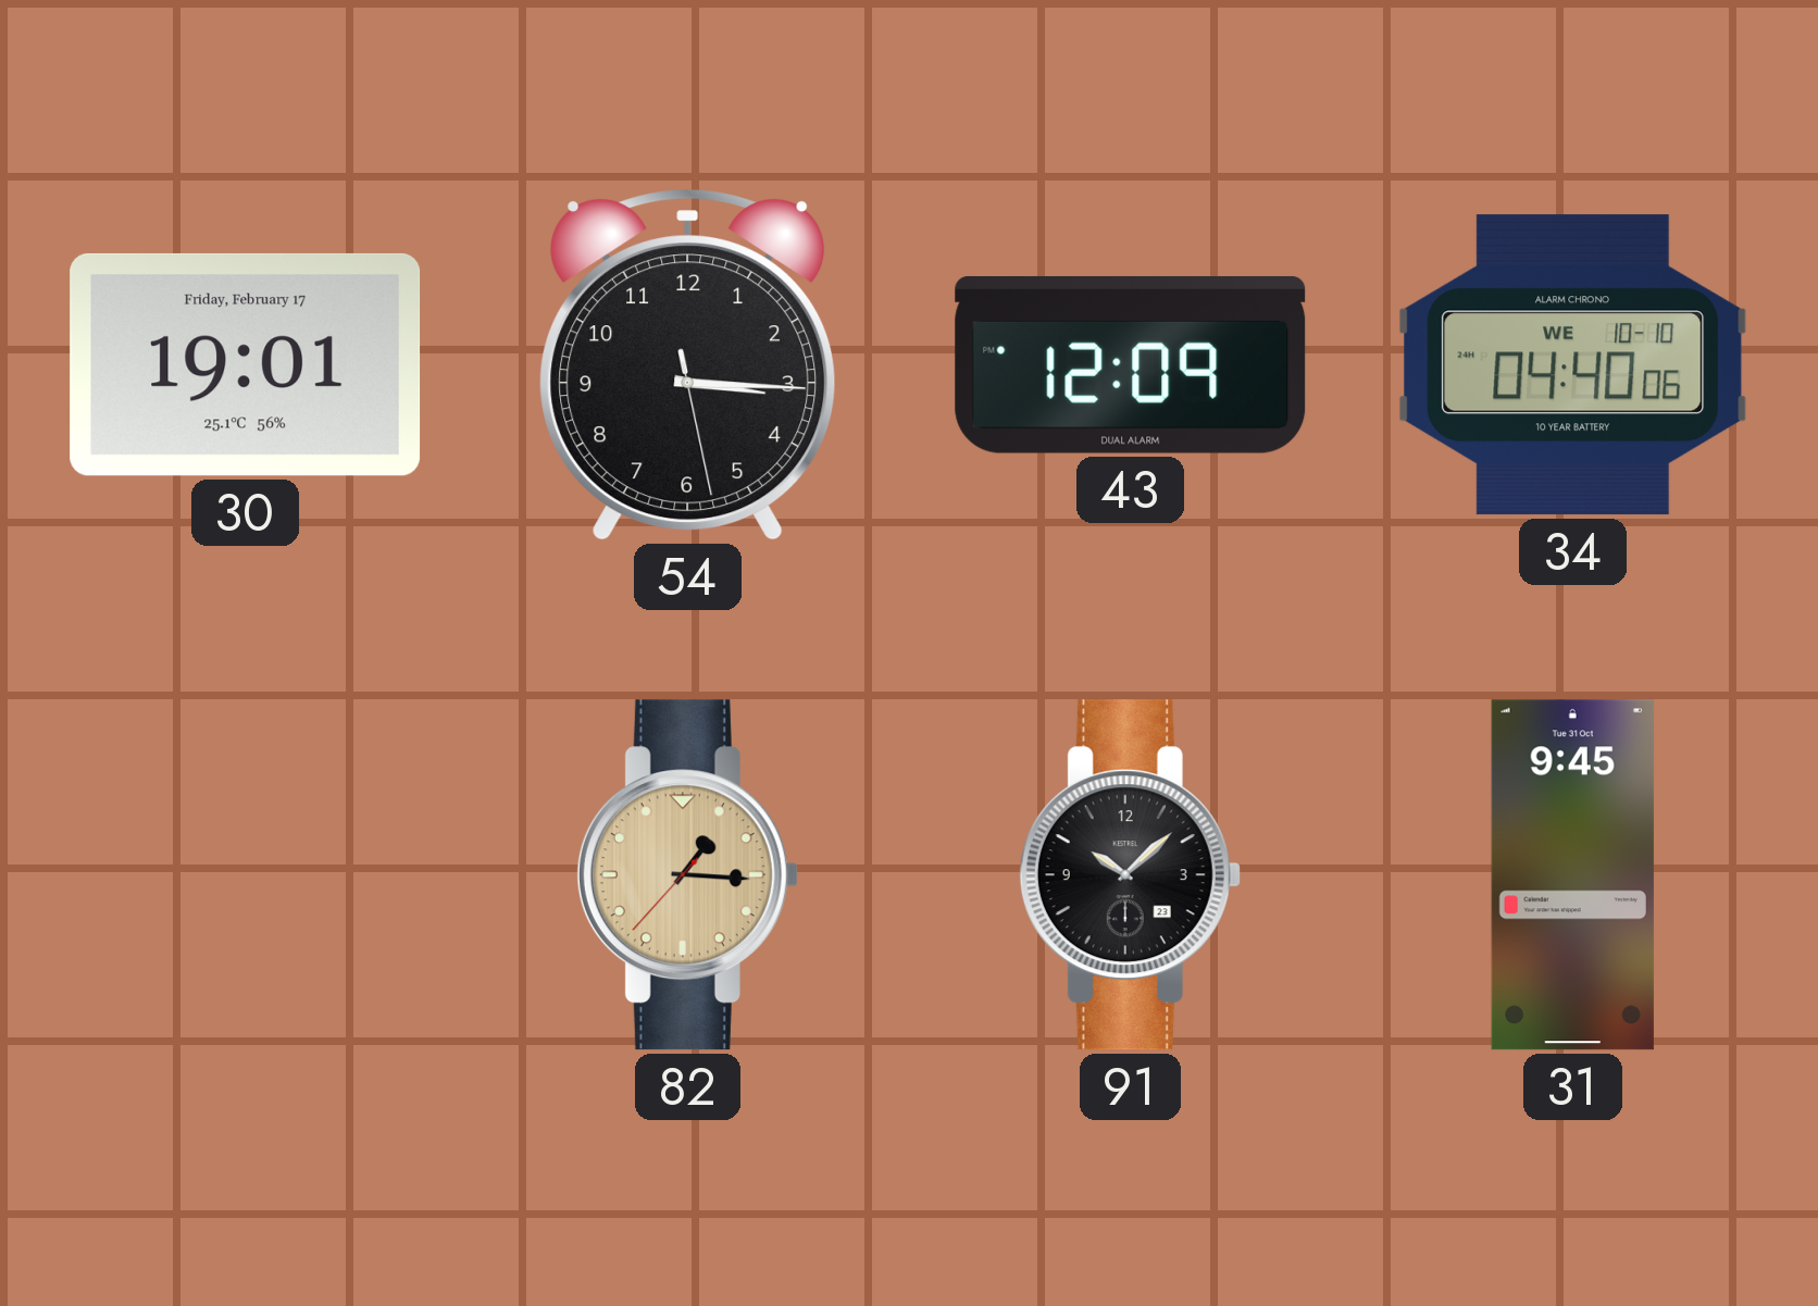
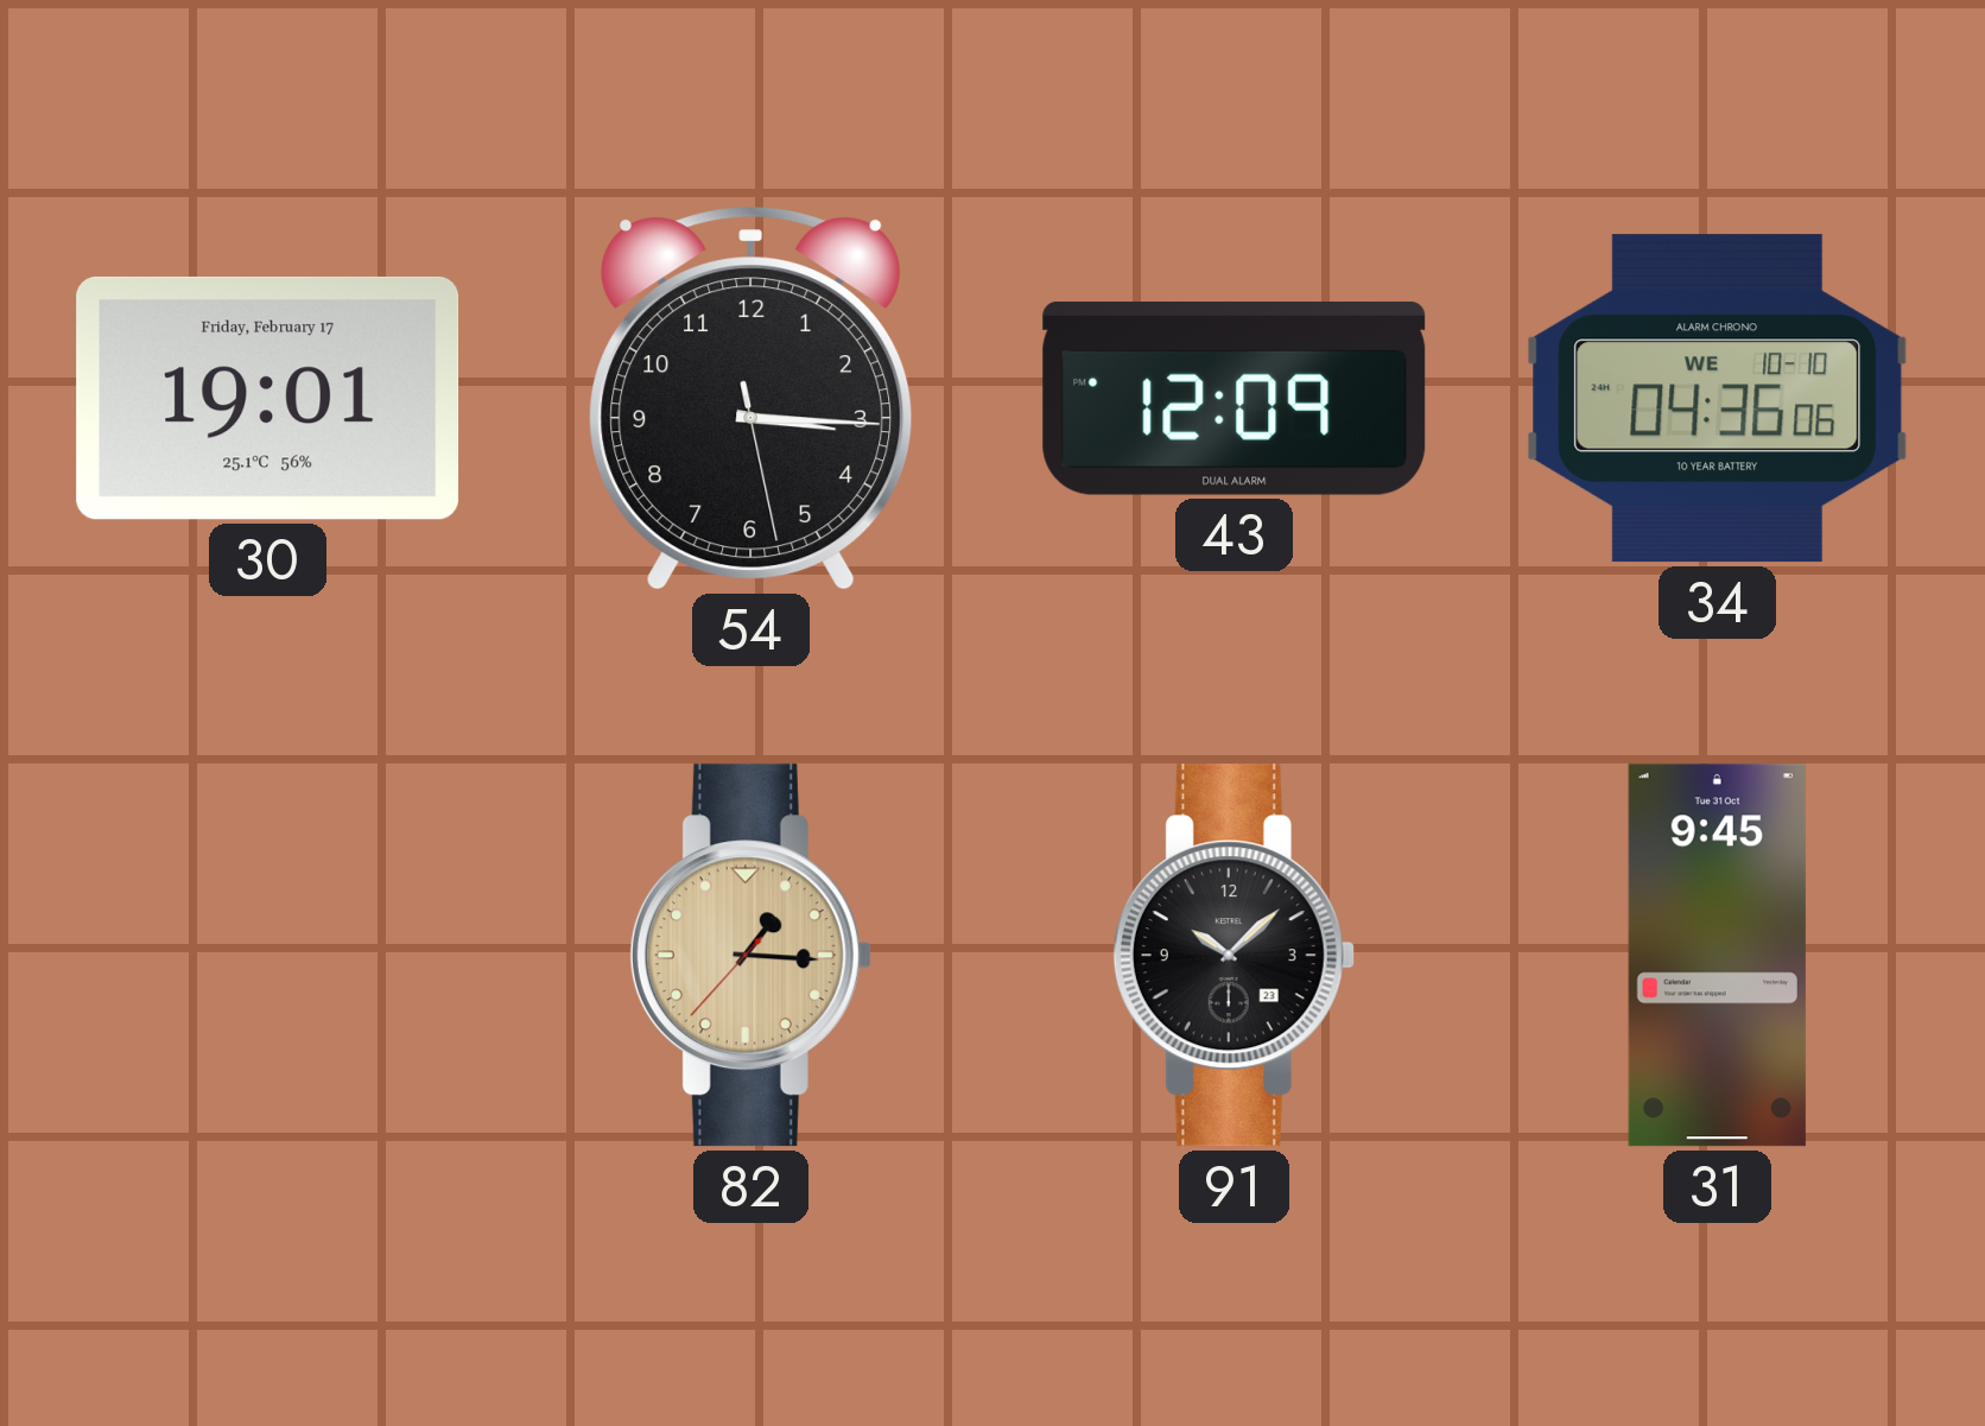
34: 04:40 -> 04:36
